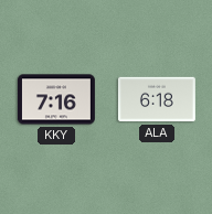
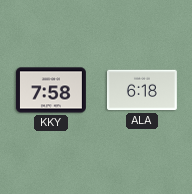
KKY: 7:16 -> 7:58
